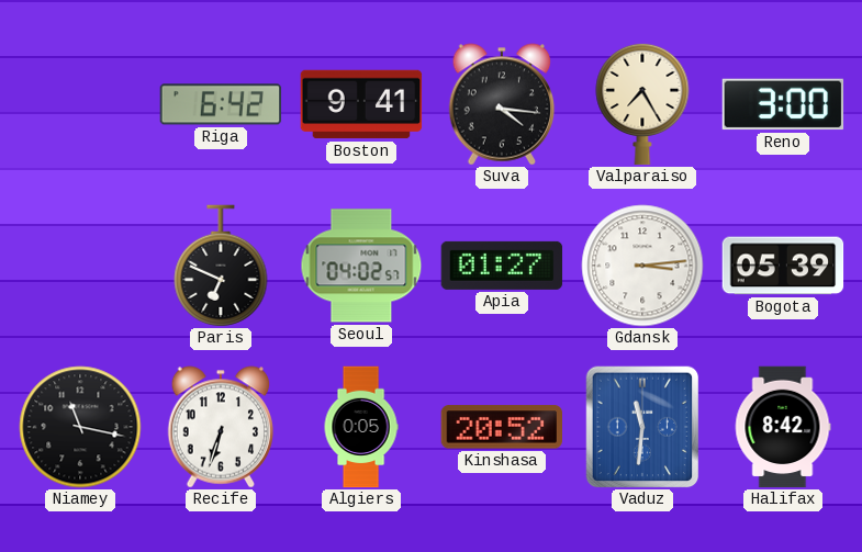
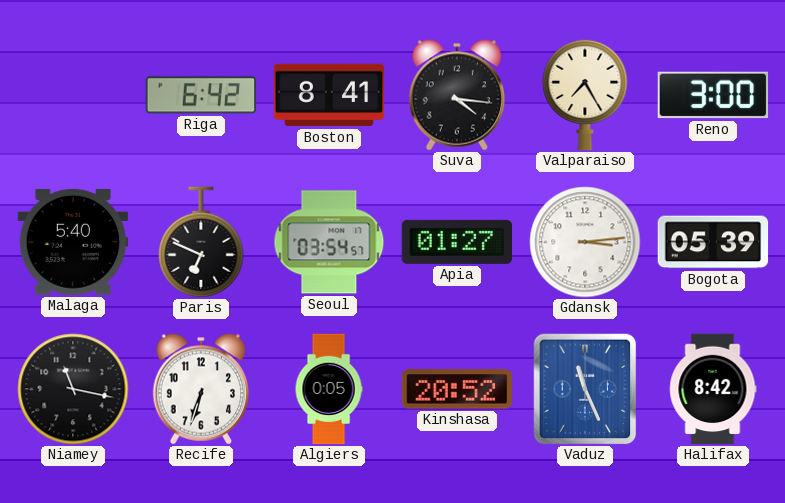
Boston: 9:41 -> 8:41
Malaga: none -> 5:40
Seoul: 04:02 -> 03:54
Vaduz: 11:31 -> 11:26
